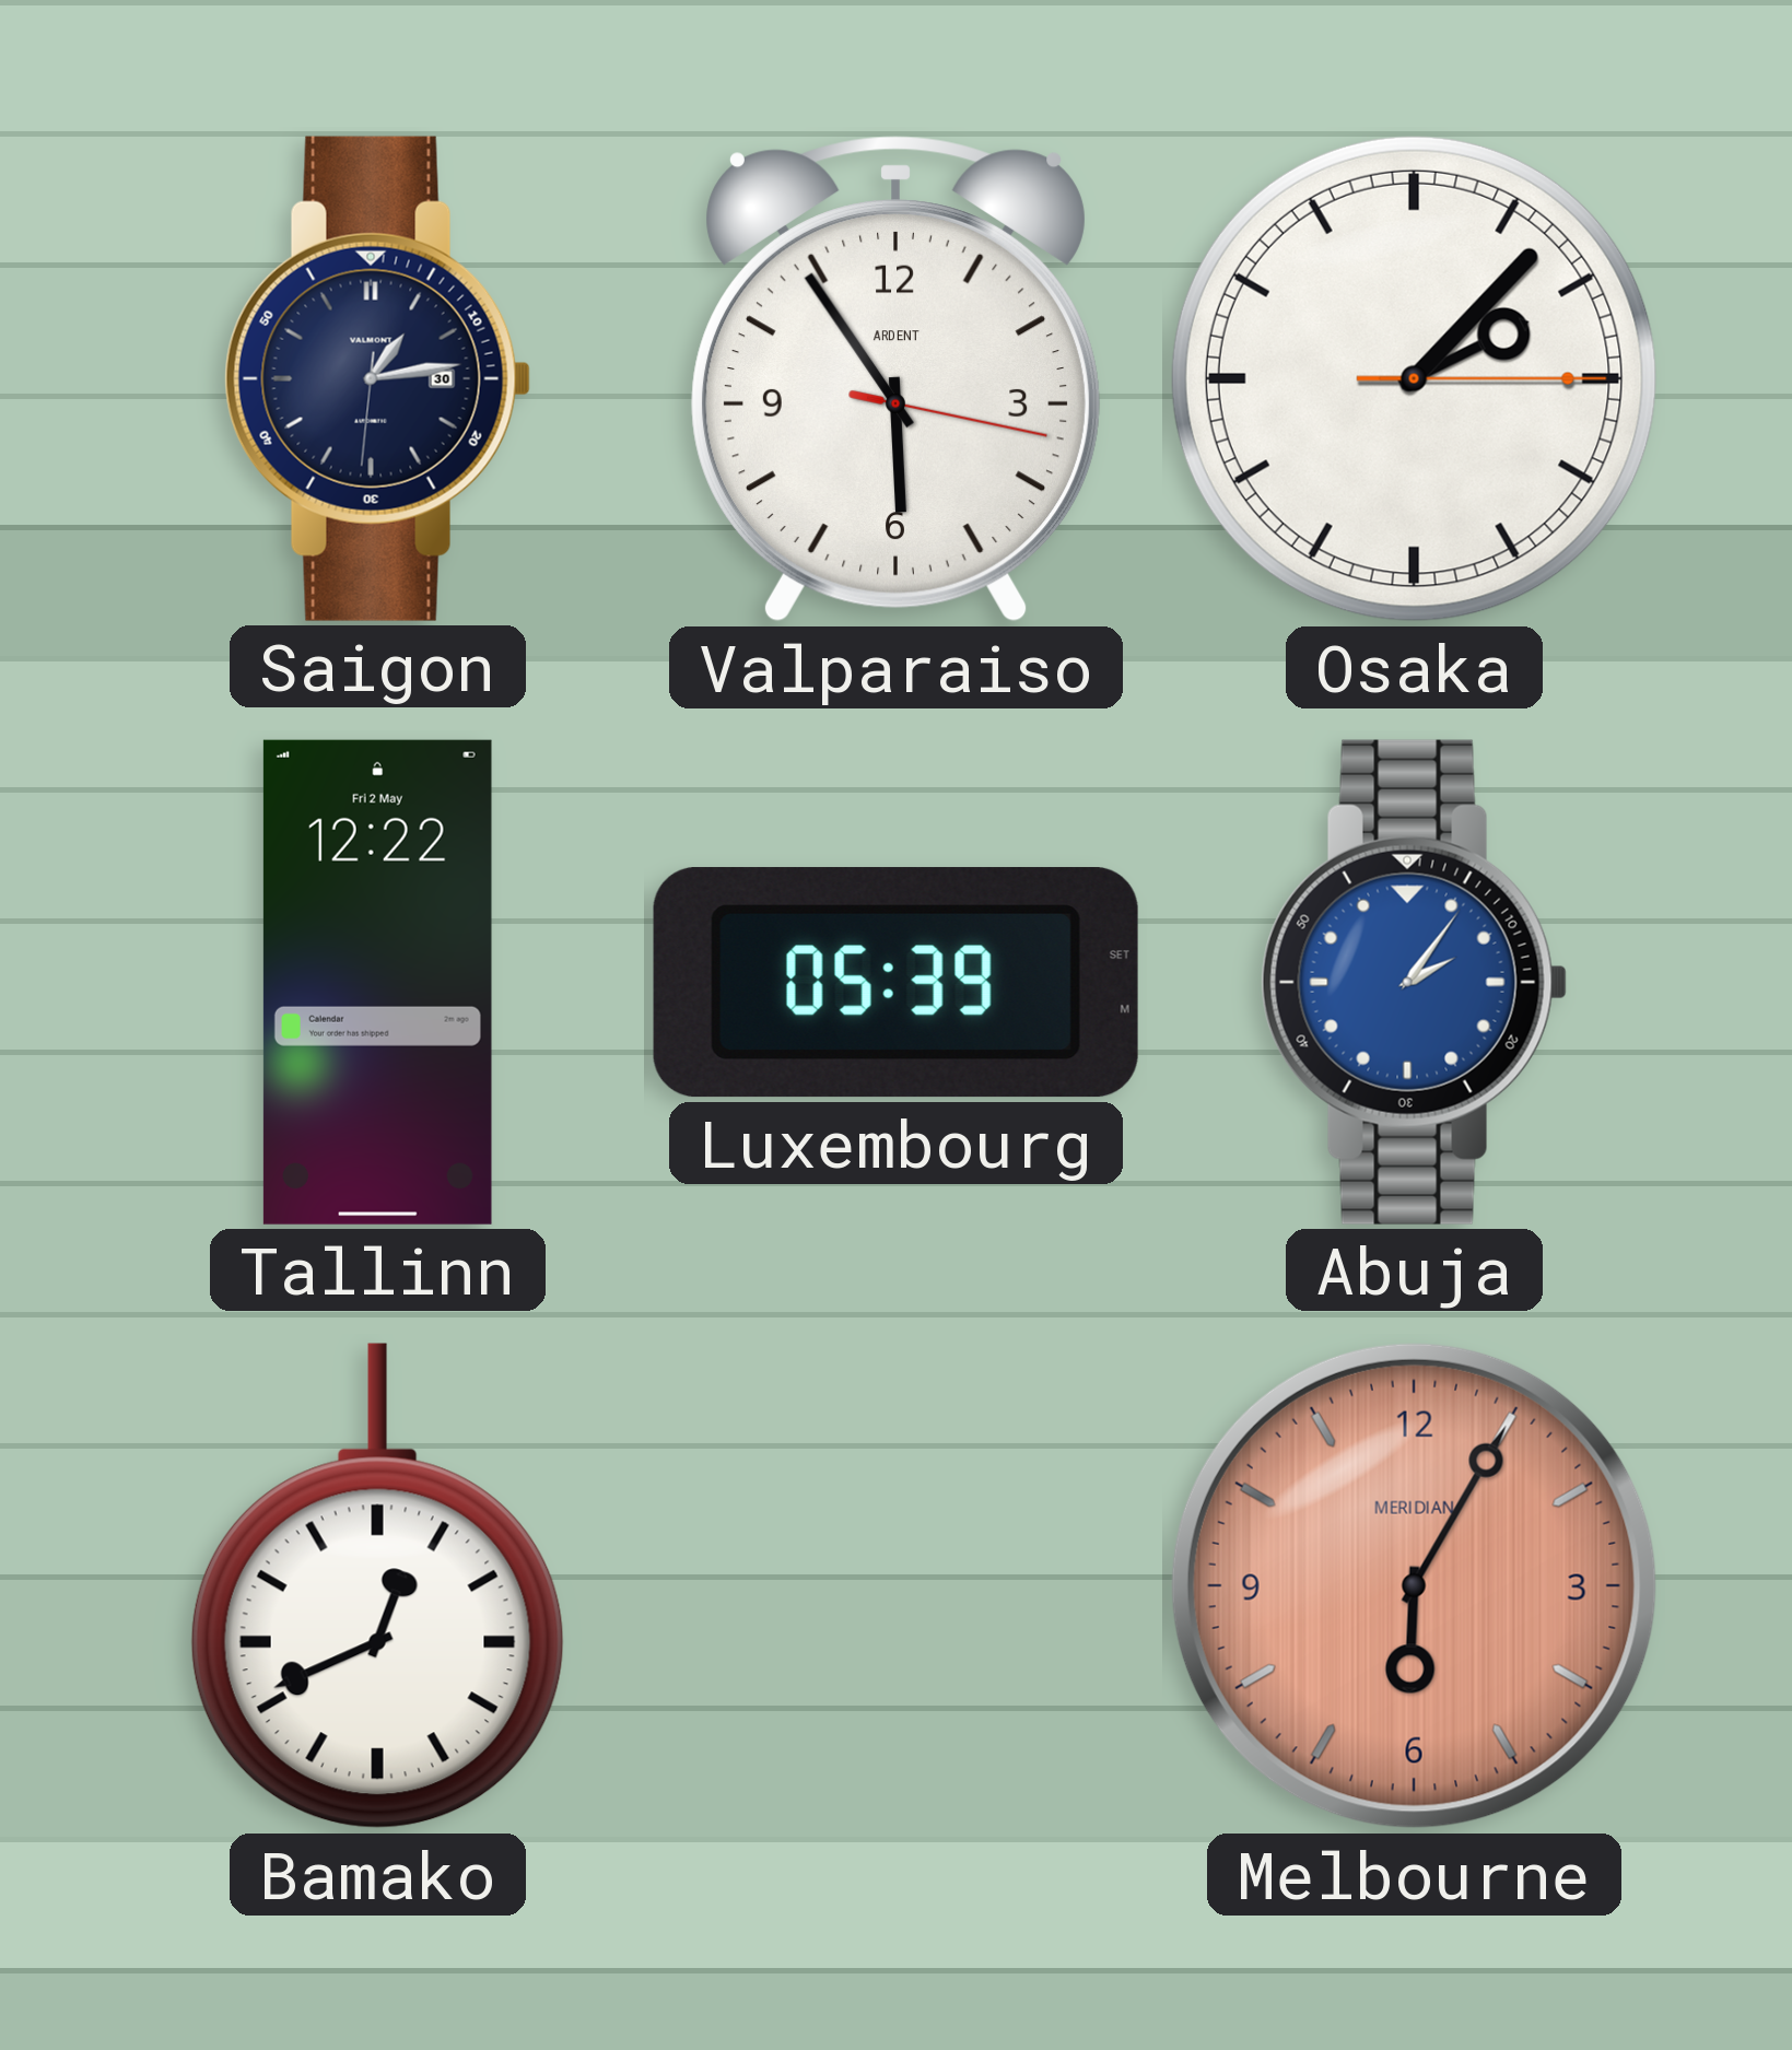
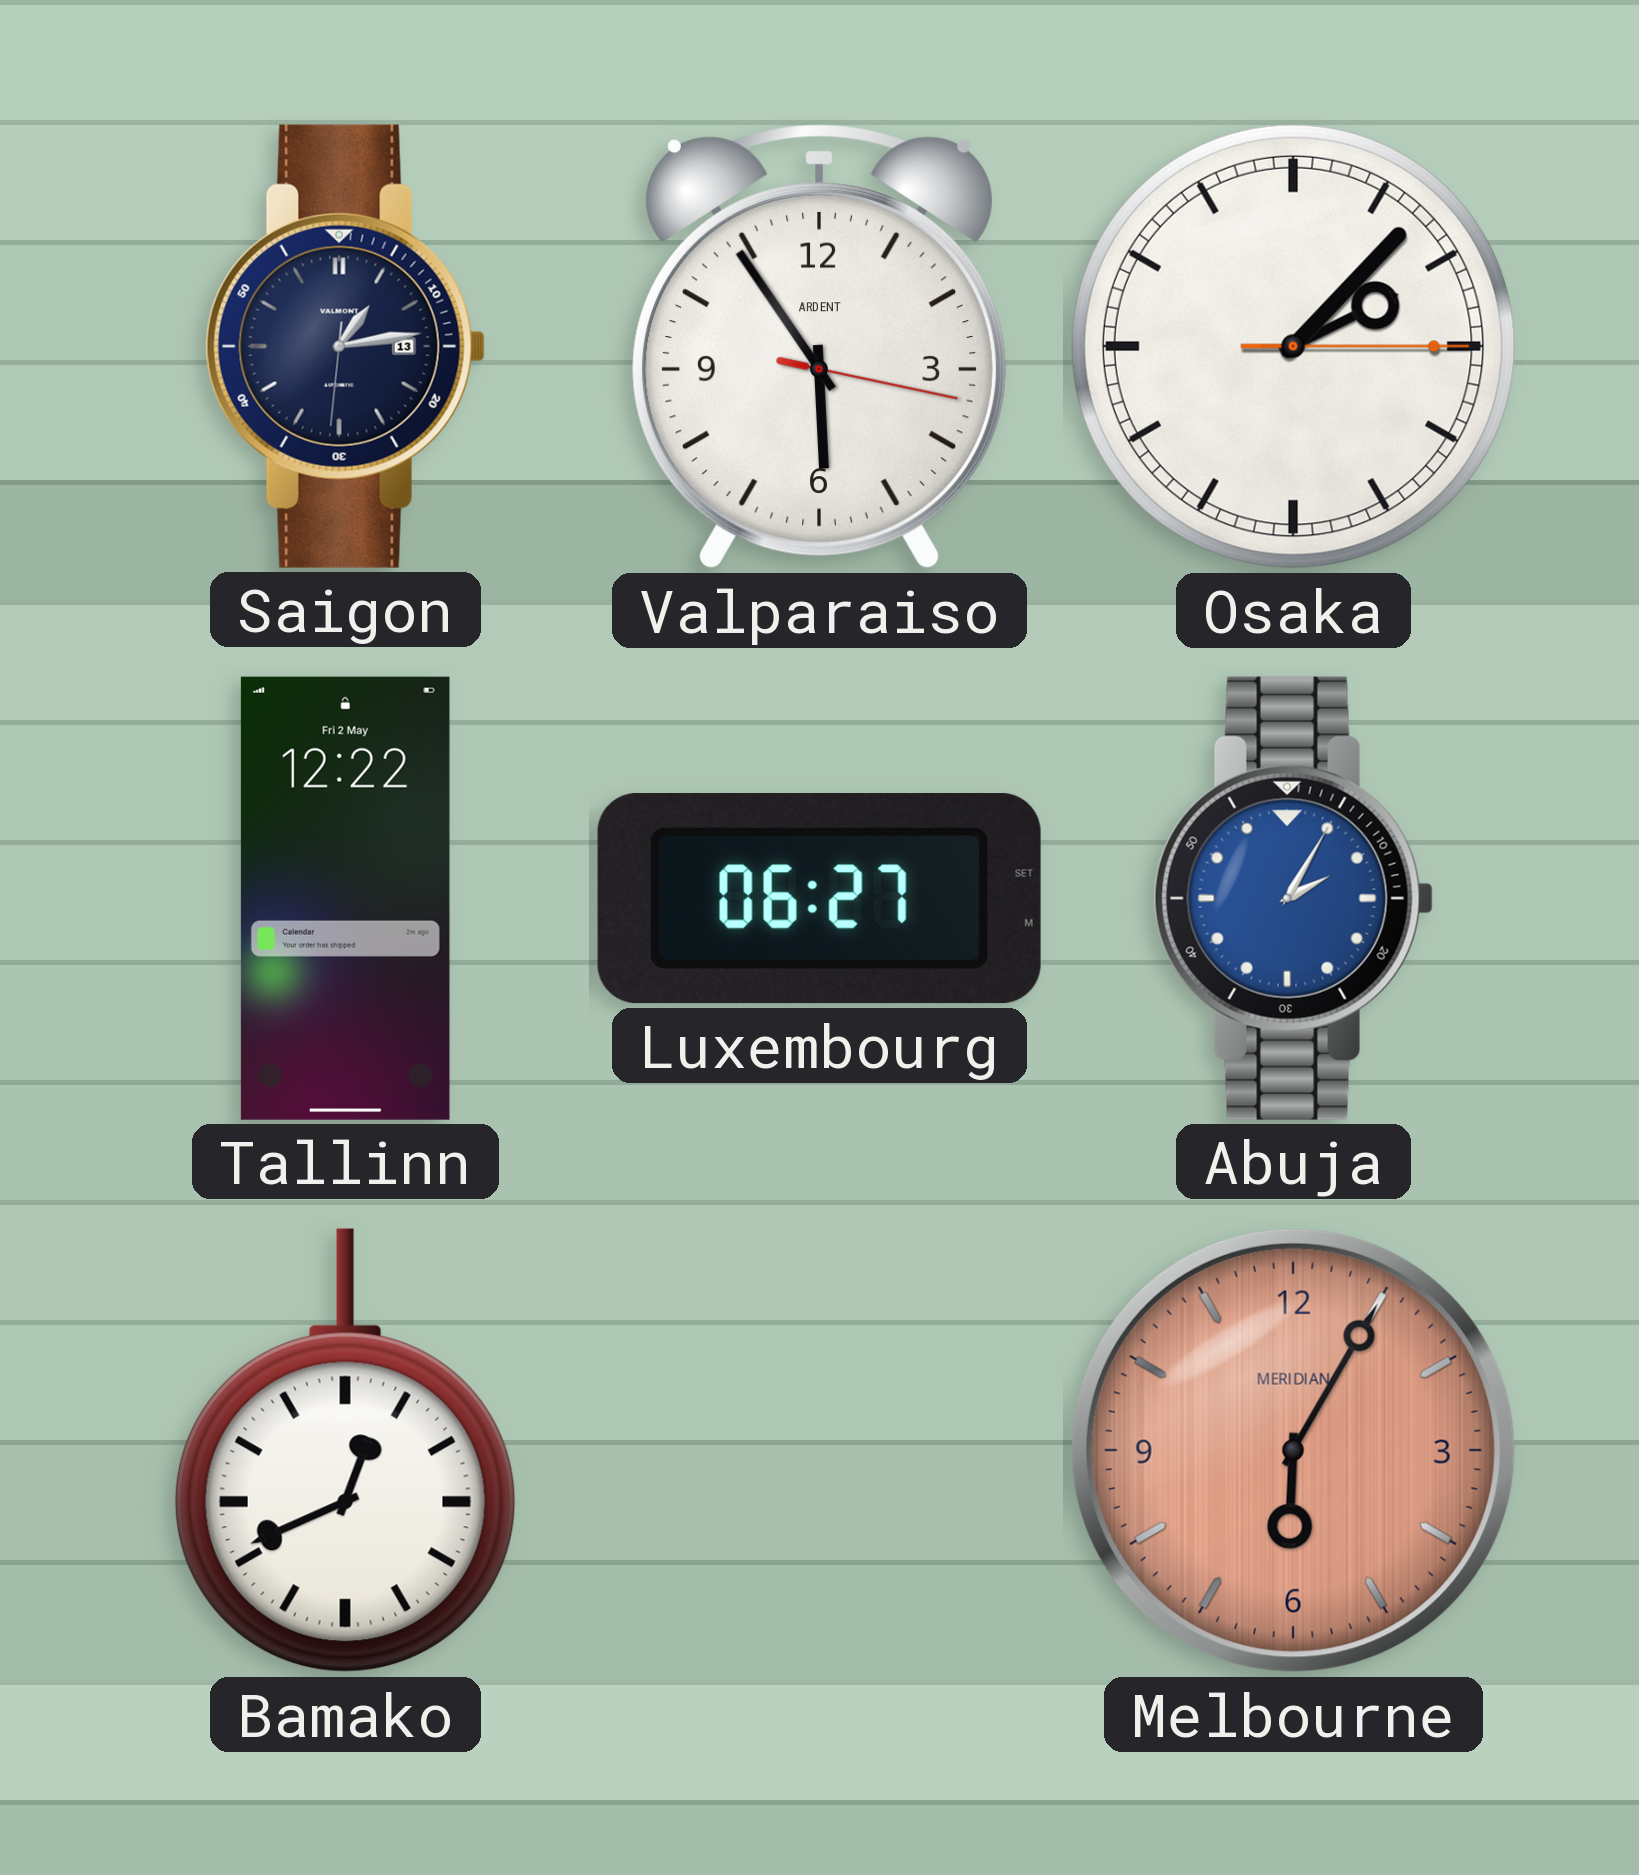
Saigon date: 30 -> 13
Luxembourg: 05:39 -> 06:27
Abuja: 2:06 -> 2:05
